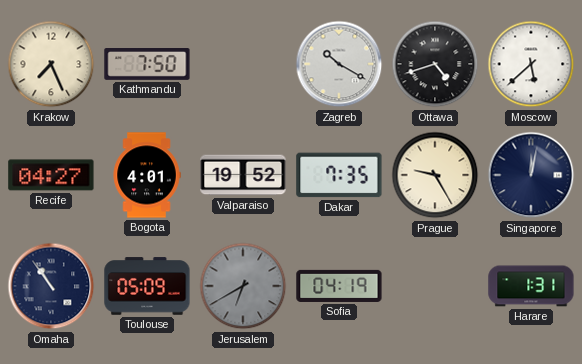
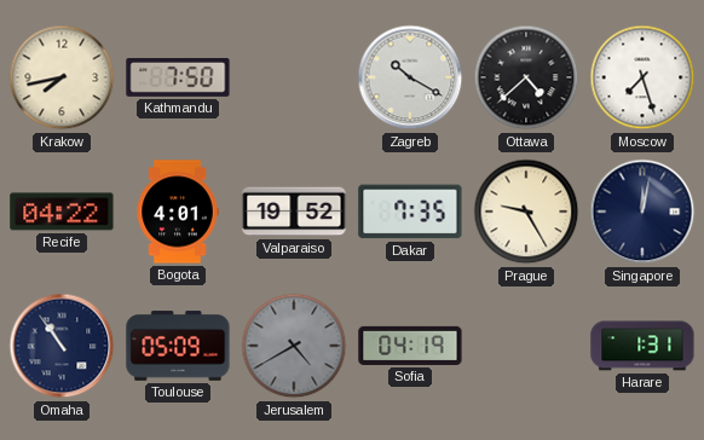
Krakow: 7:26 -> 7:43
Ottawa: 4:42 -> 4:38
Moscow: 5:38 -> 7:27
Recife: 04:27 -> 04:22
Jerusalem: 6:40 -> 4:40
